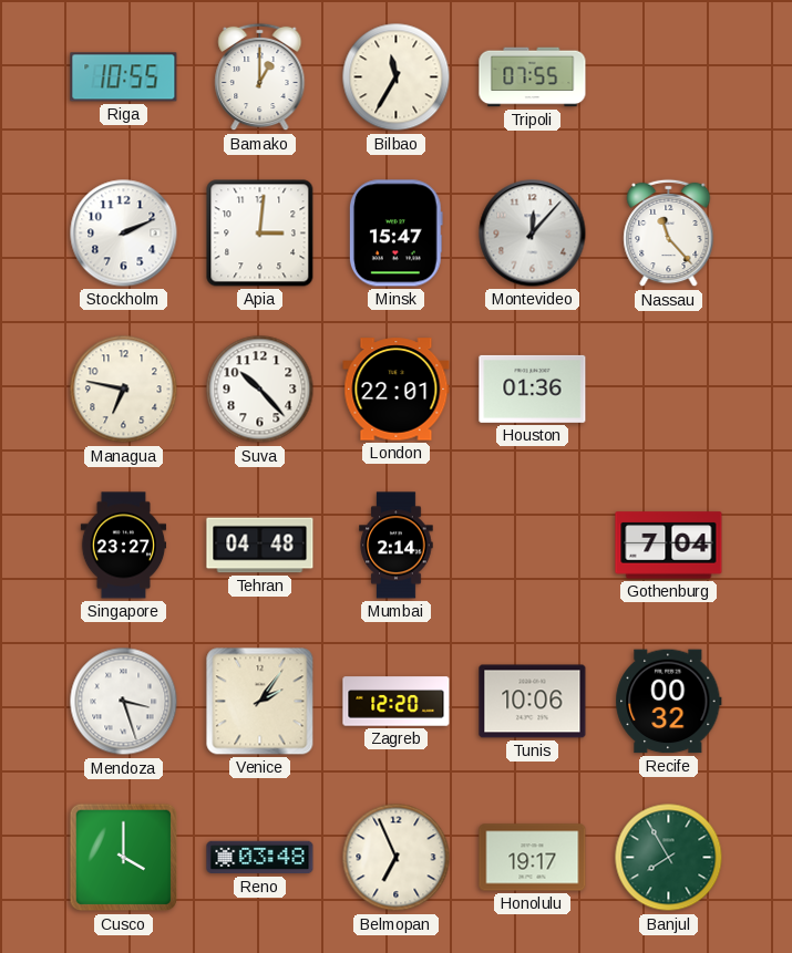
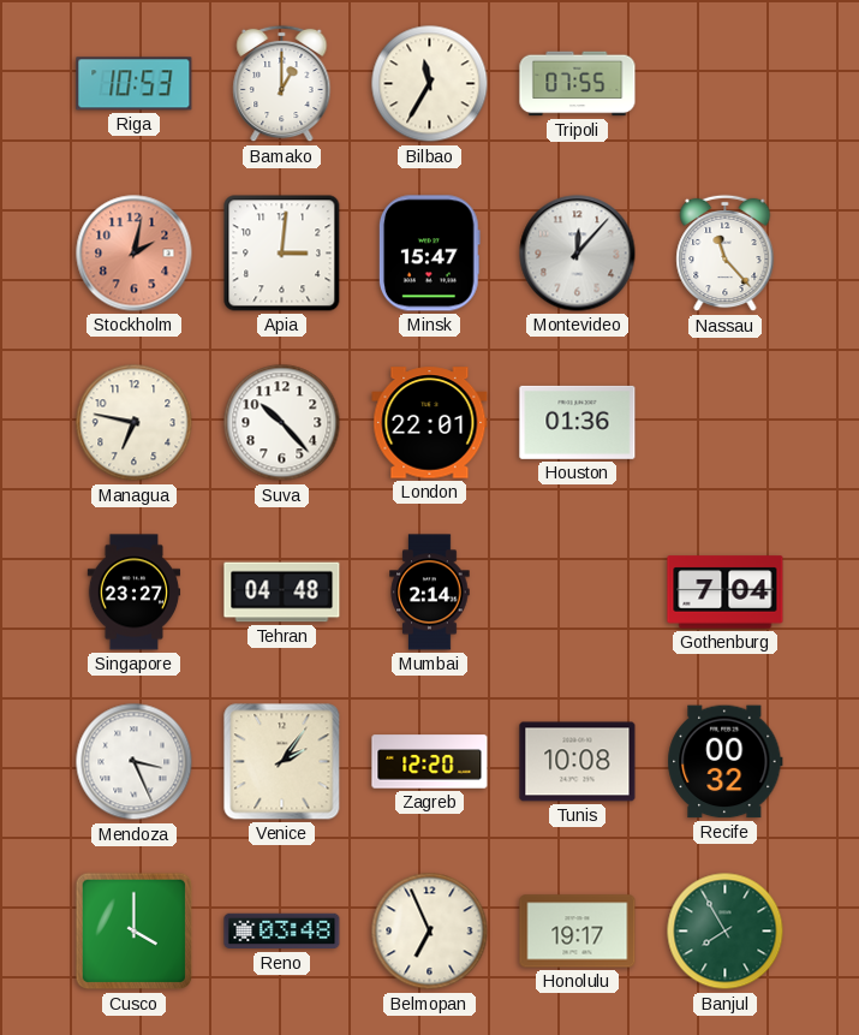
Riga: 10:55 -> 10:53
Stockholm: 2:11 -> 2:02
Stockholm dial: white -> salmon
Mendoza: 3:27 -> 3:26
Tunis: 10:06 -> 10:08
